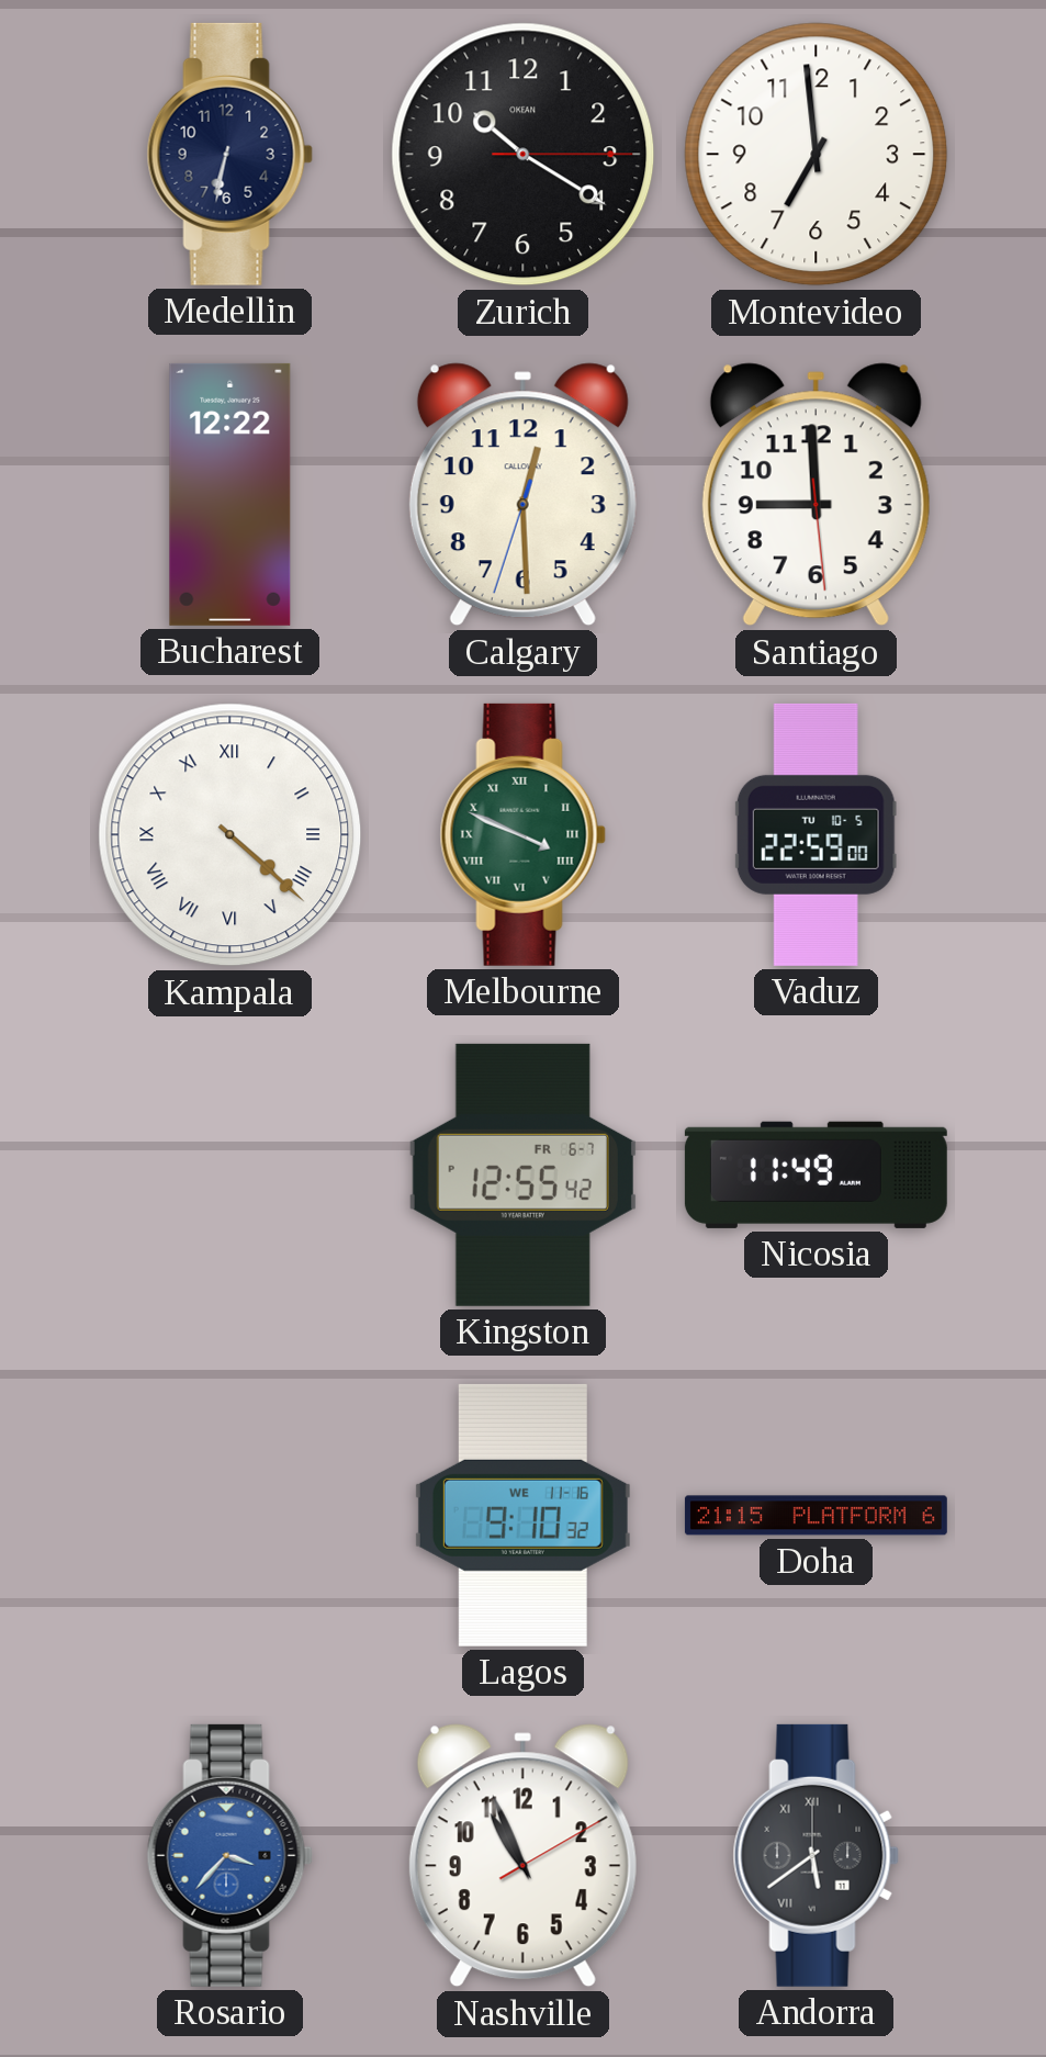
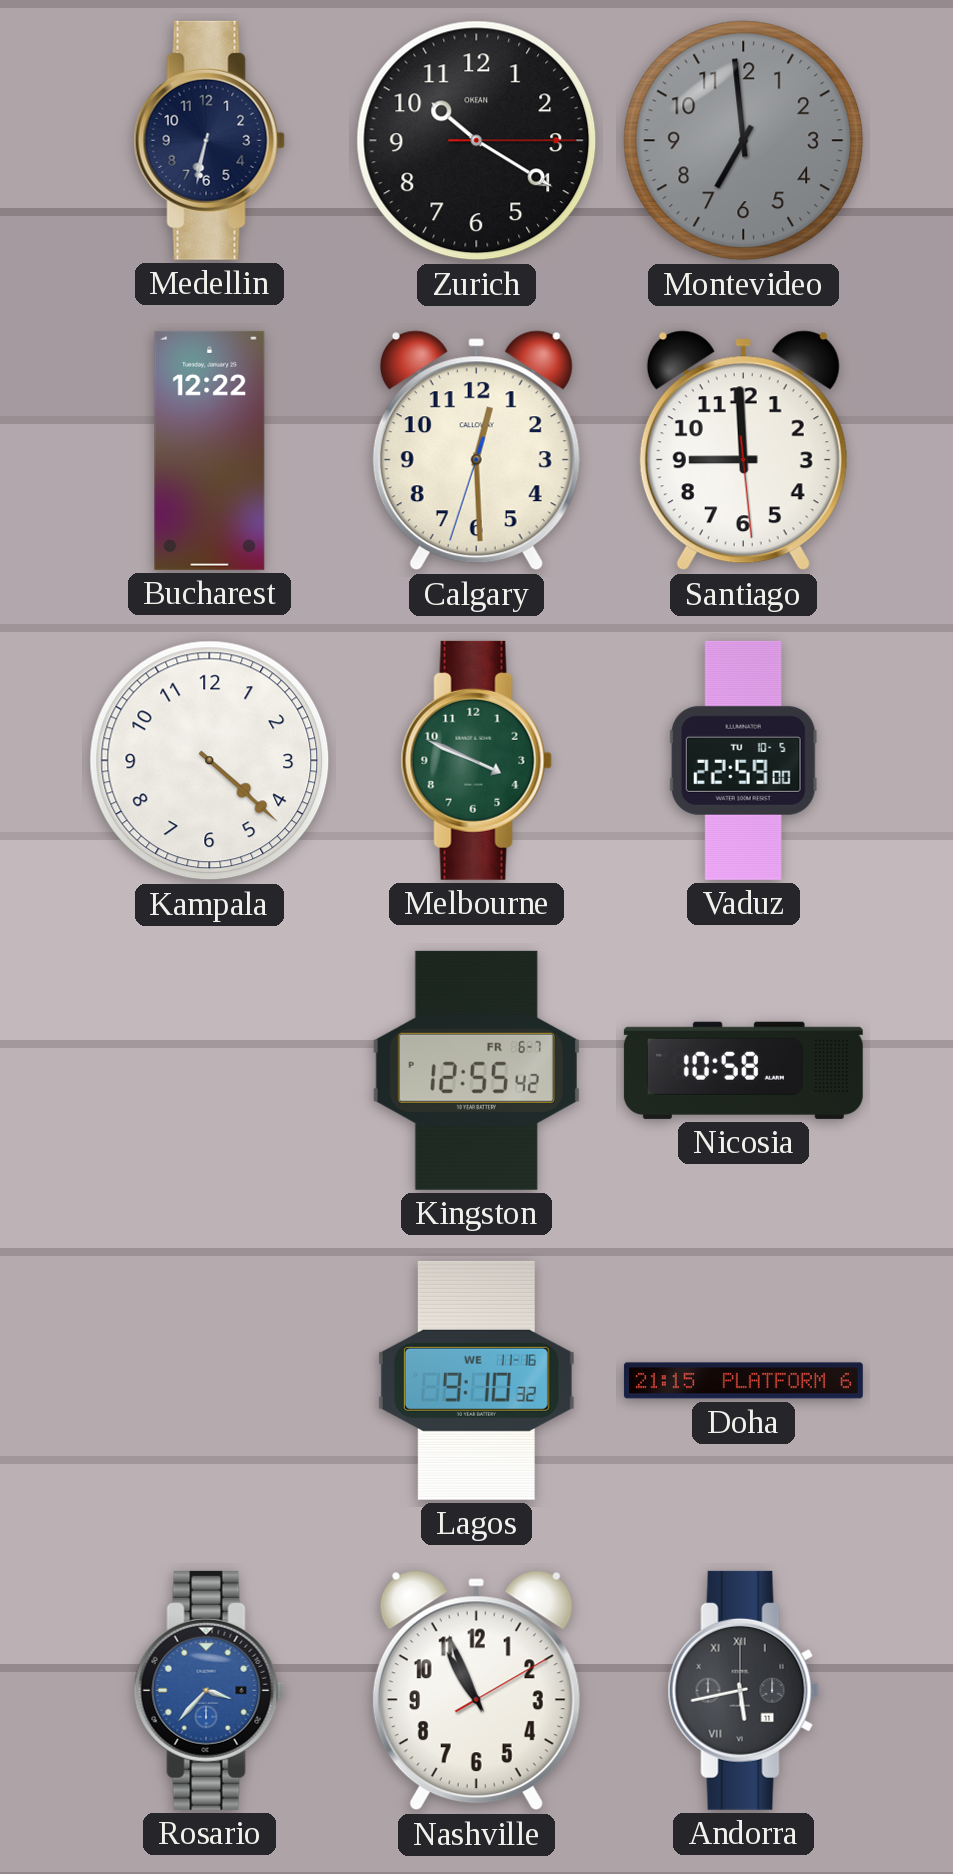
Montevideo dial: white -> grey
Kampala numerals: Roman -> Arabic
Melbourne numerals: Roman -> Arabic
Nicosia: 11:49 -> 10:58
Andorra: 5:39 -> 5:43
